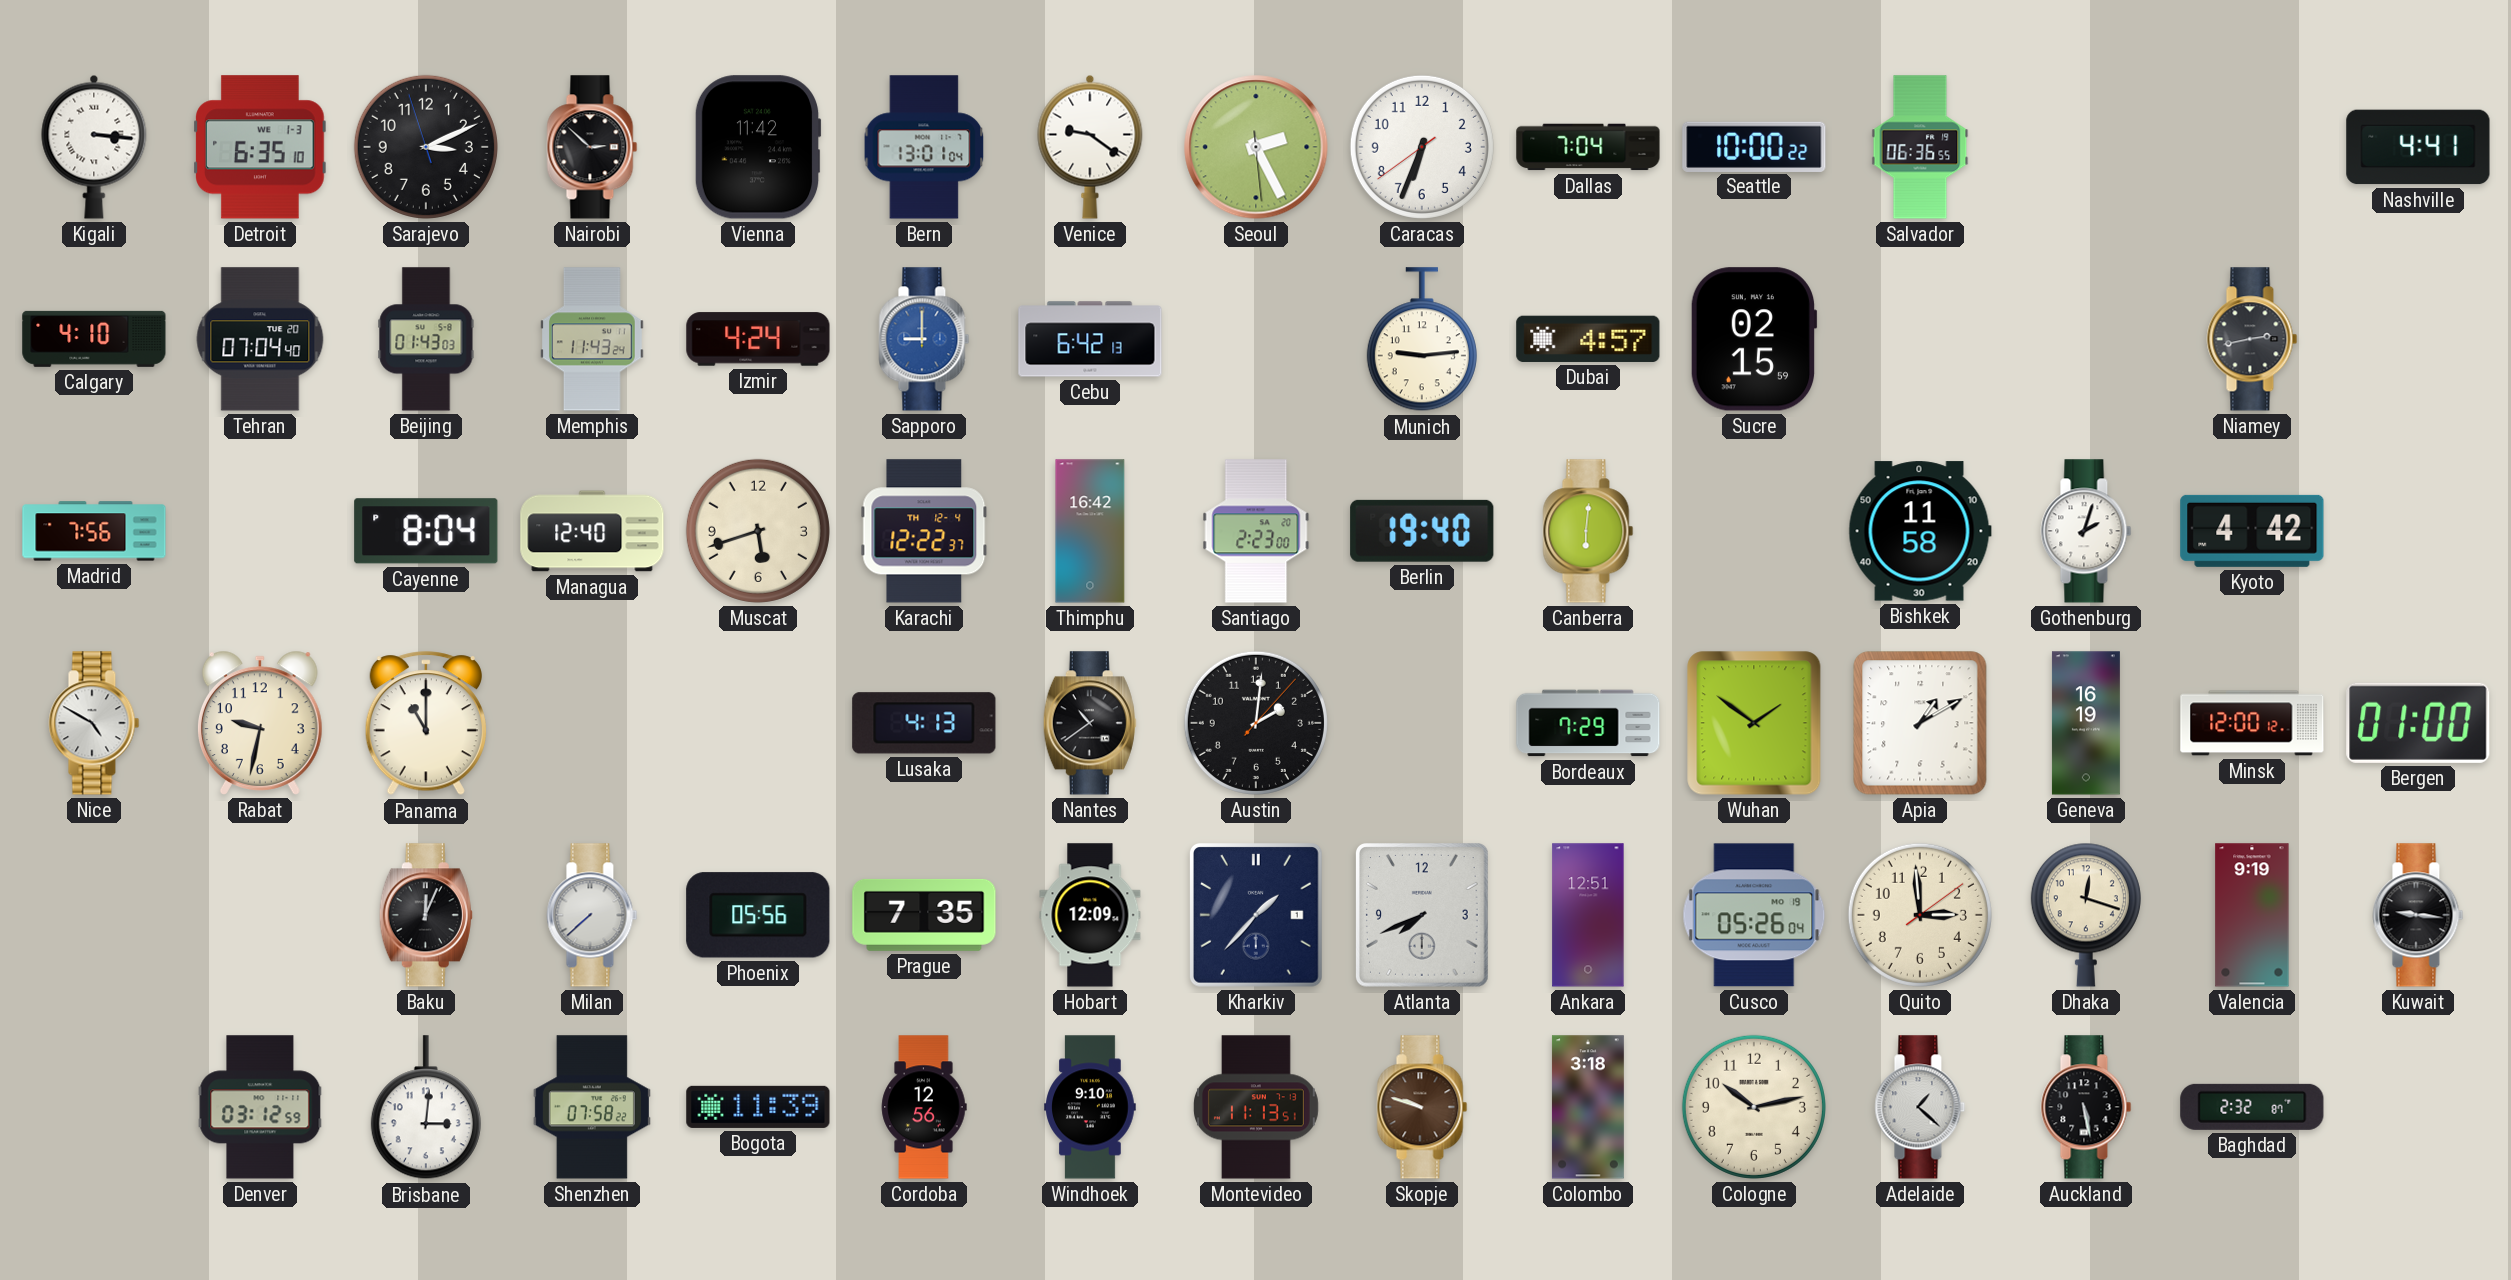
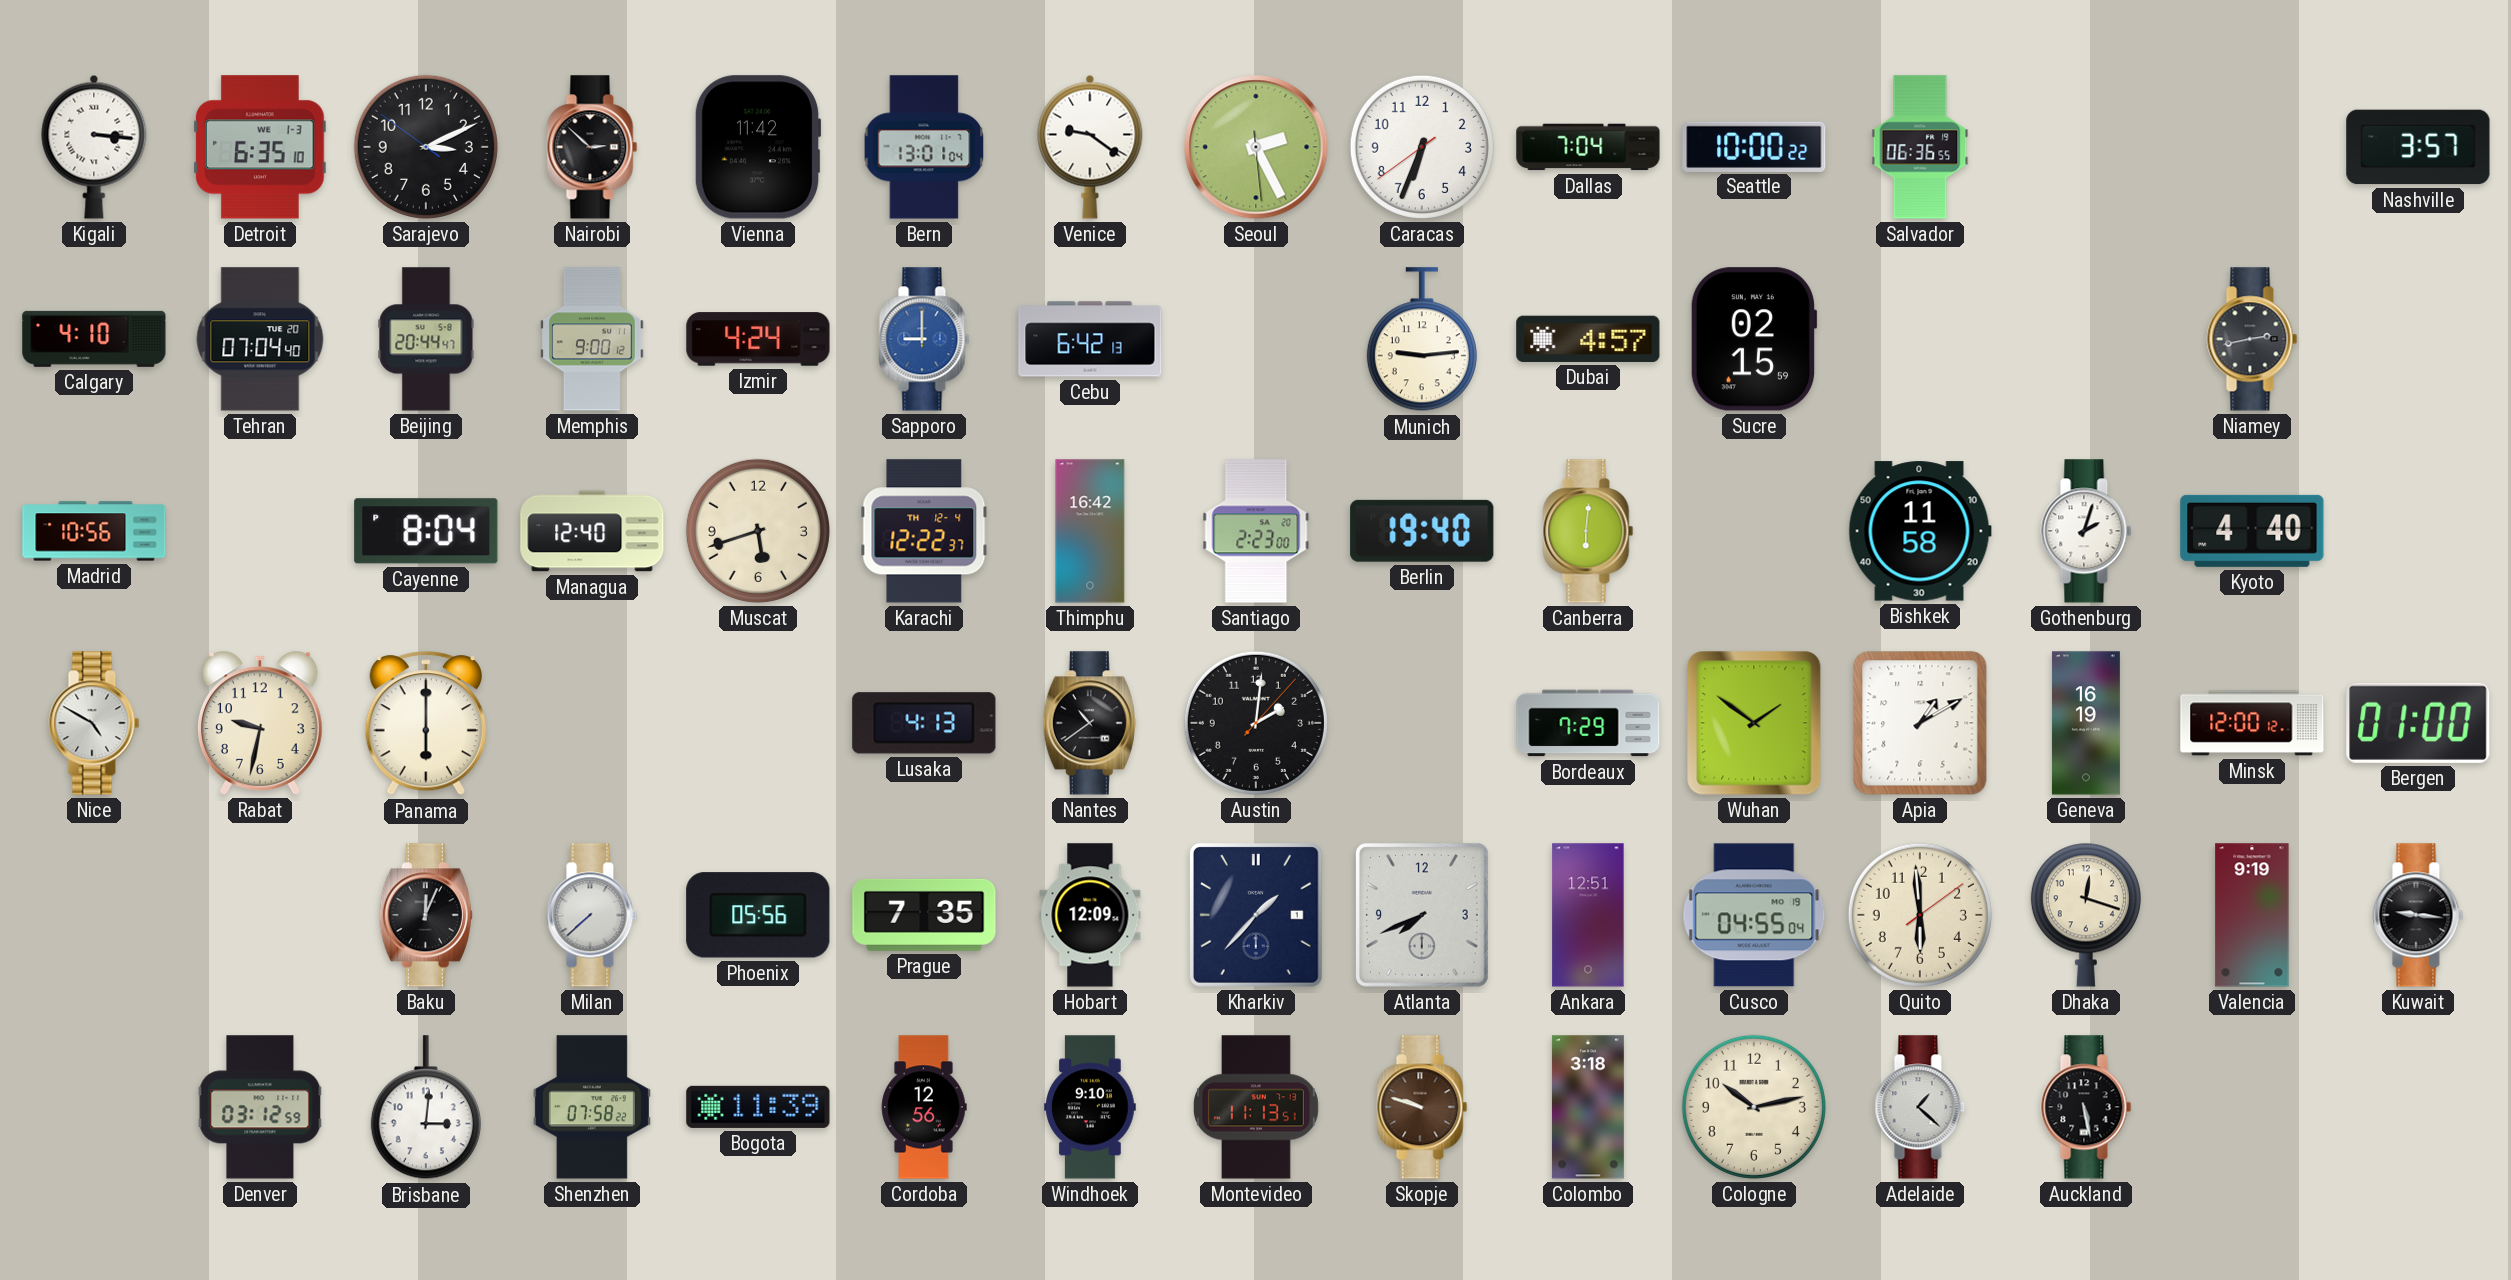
Sarajevo: 3:10:57 -> 3:10:51
Nashville: 4:41 -> 3:57
Beijing: 01:43 -> 20:44
Memphis: 11:43 -> 9:00
Madrid: 7:56 -> 10:56
Kyoto: 4:42 -> 4:40
Panama: 11:00 -> 6:00
Cusco: 05:26 -> 04:55
Quito: 2:59 -> 5:59
Baghdad: 2:32 -> none
